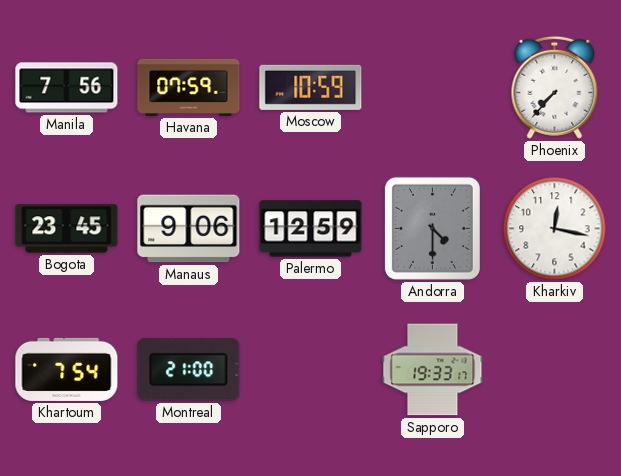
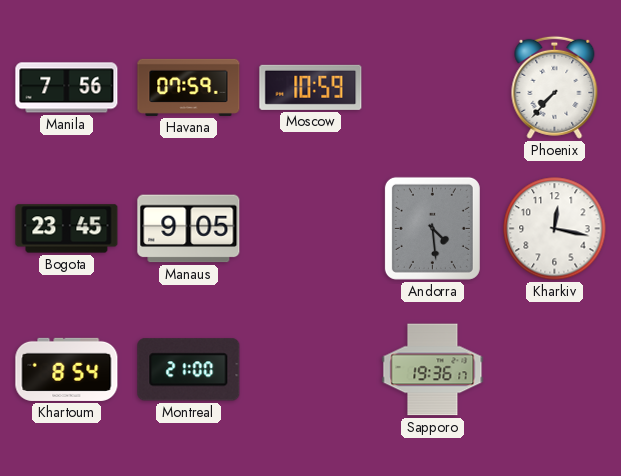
Manaus: 9:06 -> 9:05
Palermo: 12:59 -> none
Andorra: 4:30 -> 4:29
Khartoum: 7:54 -> 8:54
Sapporo: 19:33 -> 19:36
